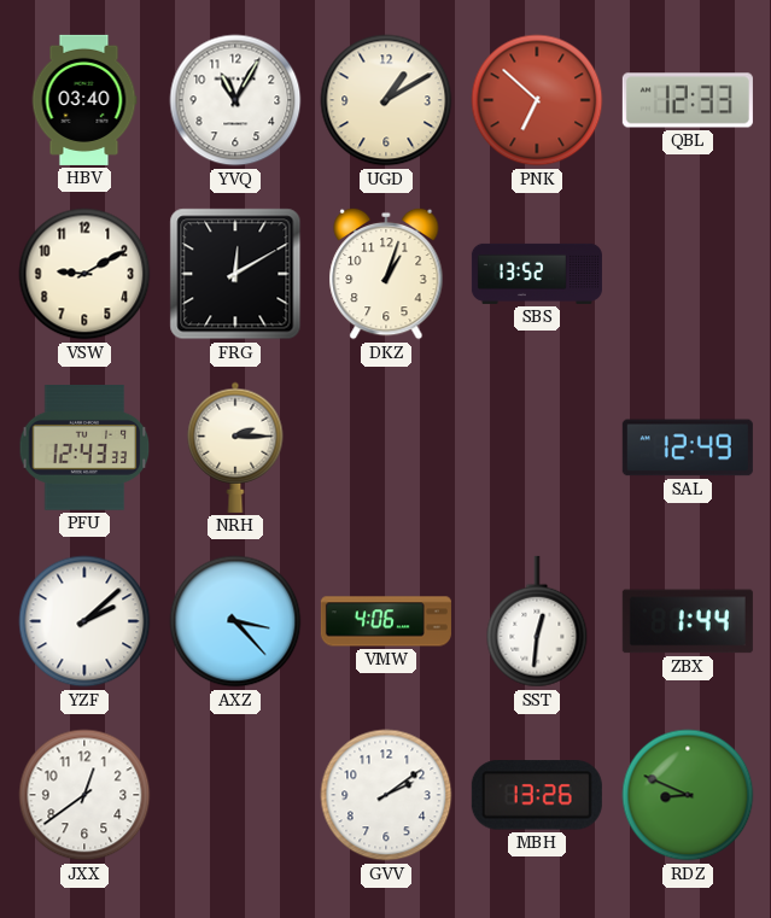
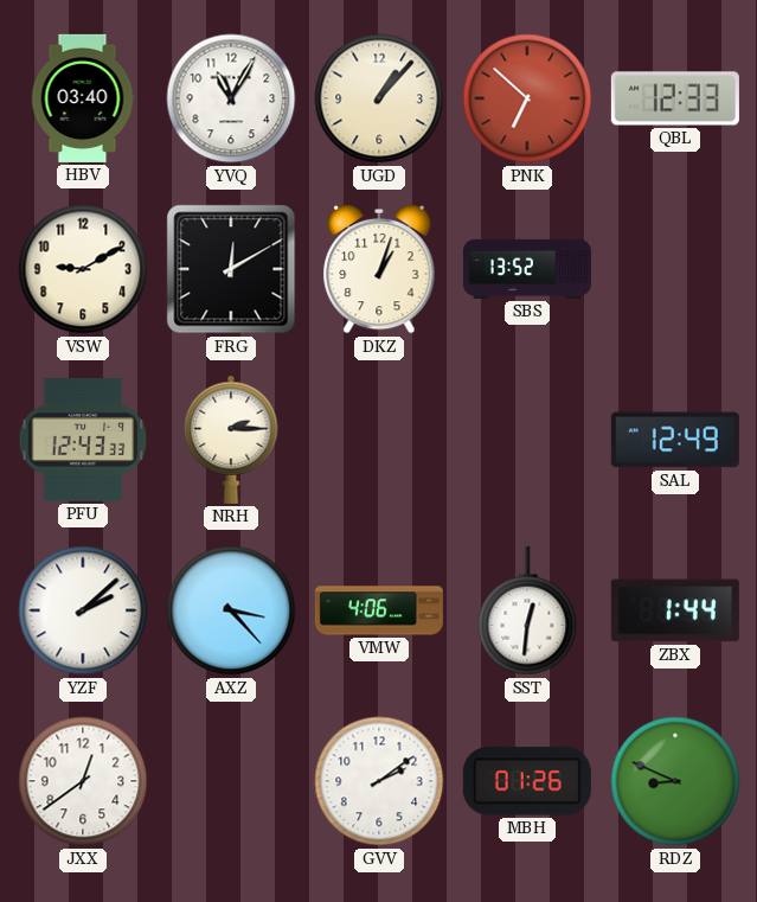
UGD: 1:10 -> 1:07
MBH: 13:26 -> 01:26
